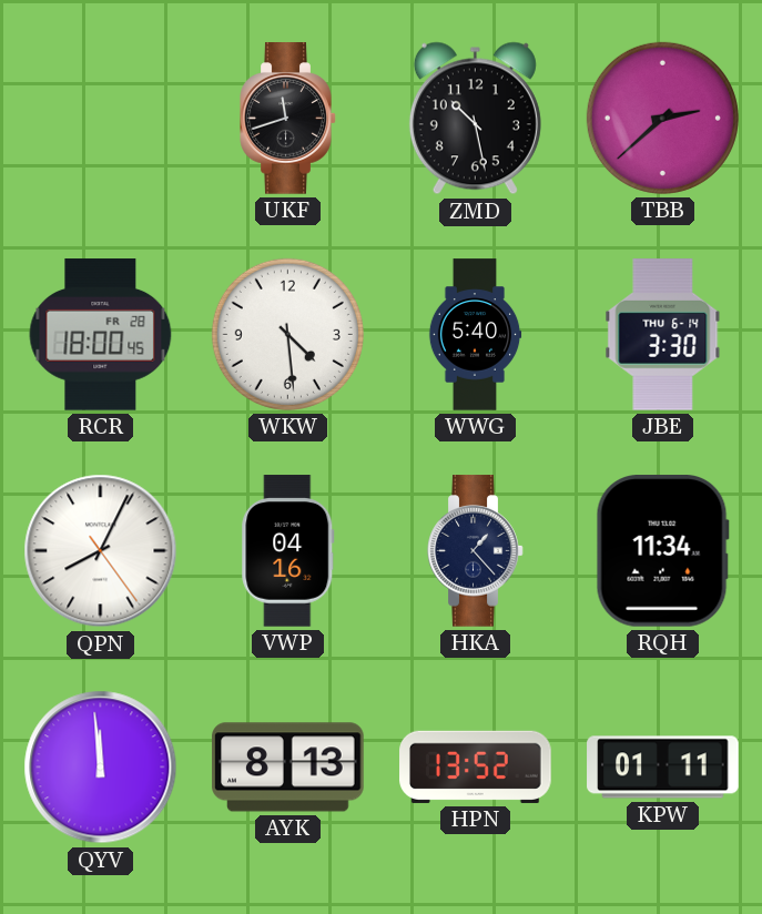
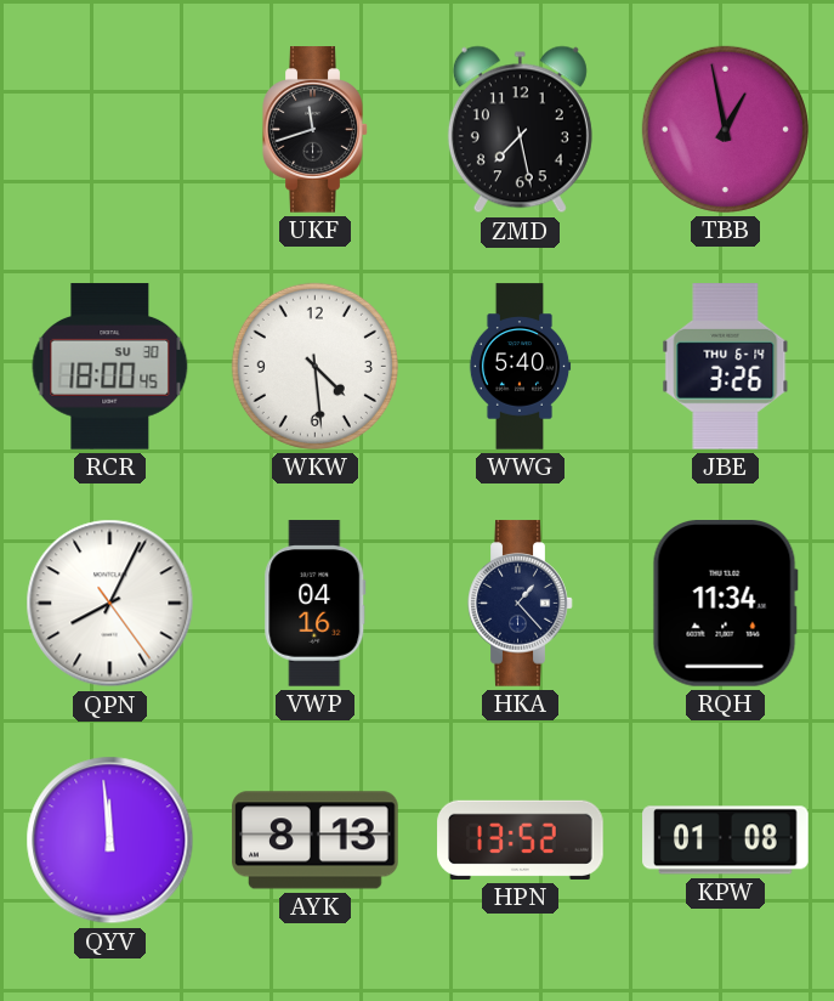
ZMD: 10:28 -> 7:28
TBB: 2:38 -> 12:58
RCR date: FR 28 -> SU 30
JBE: 3:30 -> 3:26
KPW: 01:11 -> 01:08
